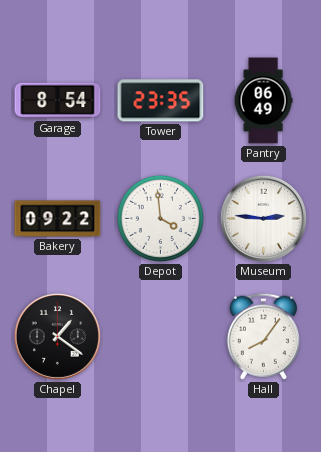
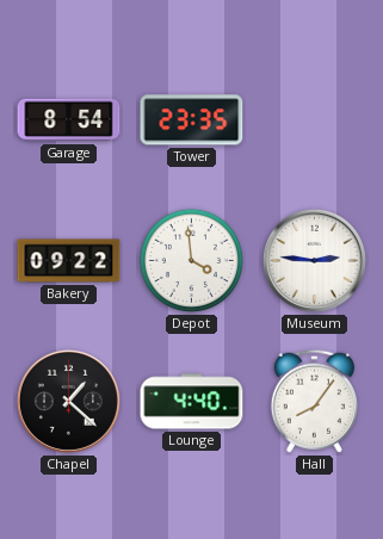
Pantry: 06:49 -> none
Chapel: 1:21 -> 1:22
Lounge: none -> 4:40
